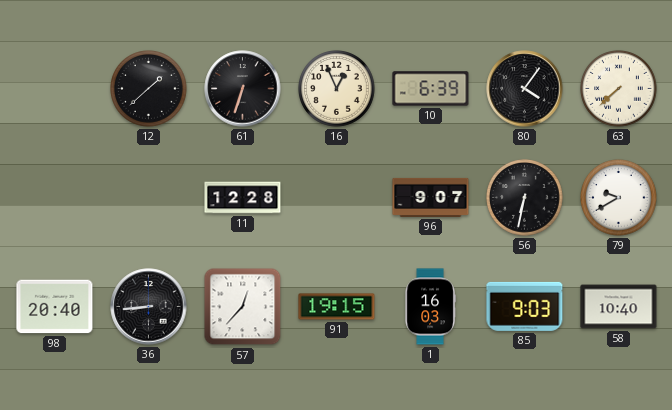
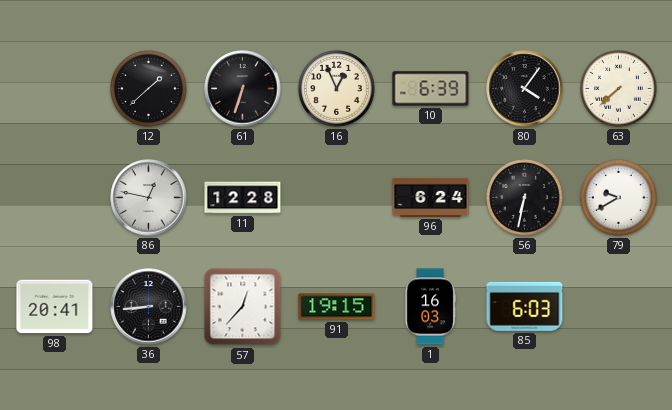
86: none -> 12:47
96: 9:07 -> 6:24
98: 20:40 -> 20:41
85: 9:03 -> 6:03
58: 10:40 -> none
